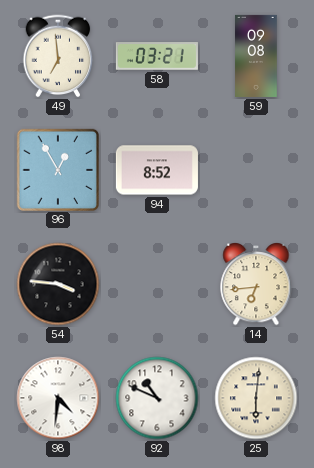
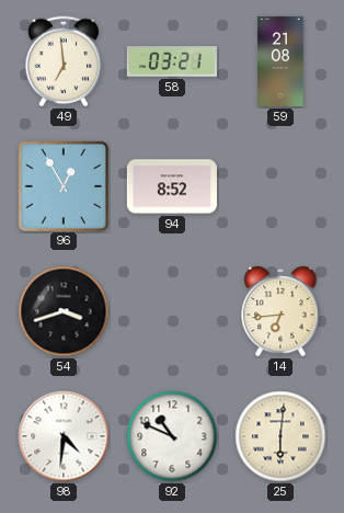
59: 09:08 -> 21:08
54: 3:46 -> 3:42
